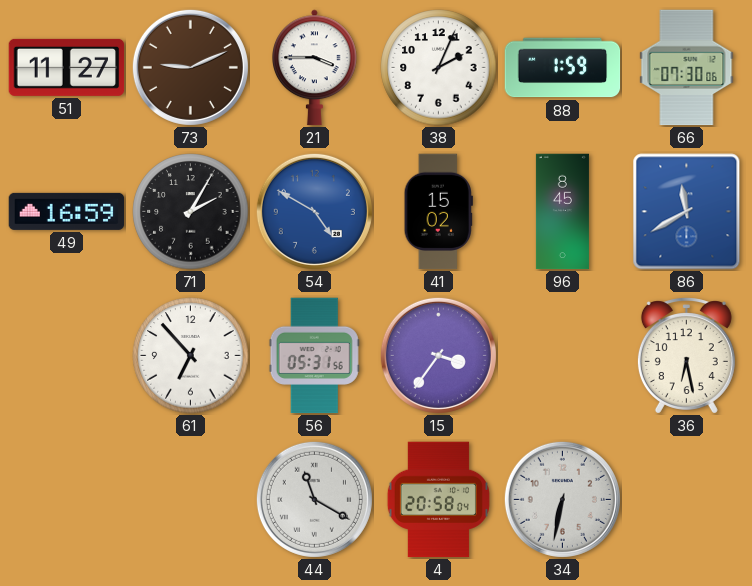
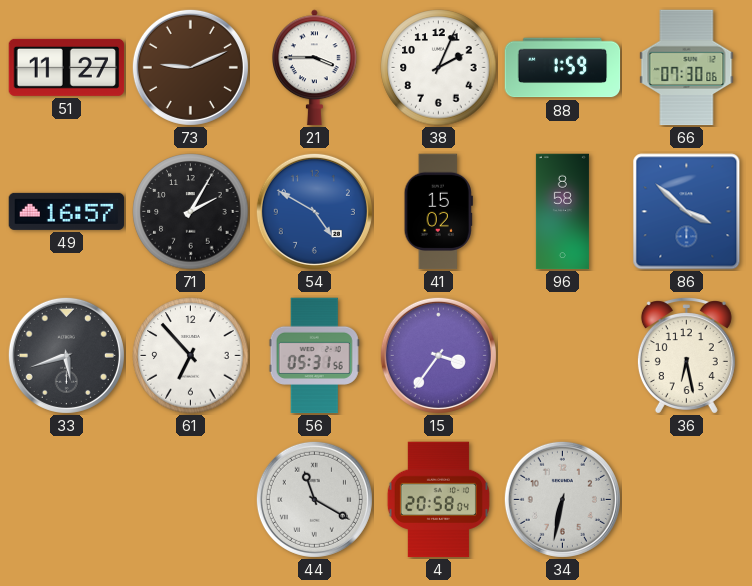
49: 16:59 -> 16:57
96: 8:45 -> 8:58
86: 11:40 -> 3:52
33: none -> 5:42
